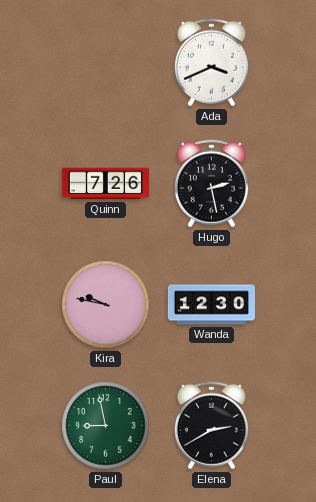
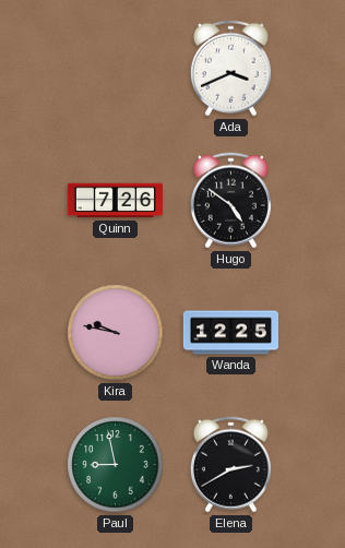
Hugo: 2:28 -> 4:51
Wanda: 12:30 -> 12:25
